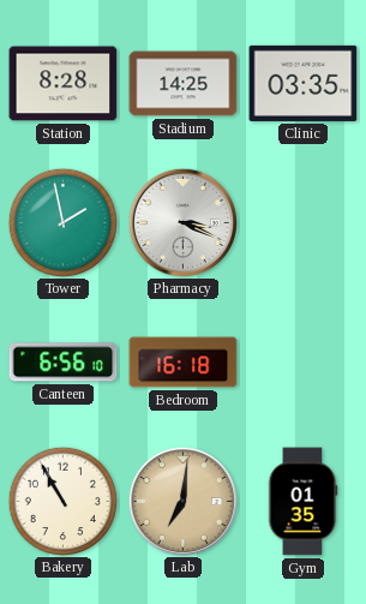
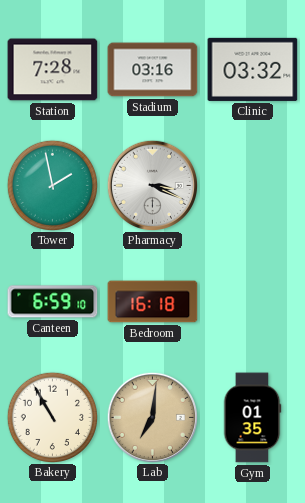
Station: 8:28 -> 7:28
Stadium: 14:25 -> 03:16
Clinic: 03:35 -> 03:32
Canteen: 6:56 -> 6:59
